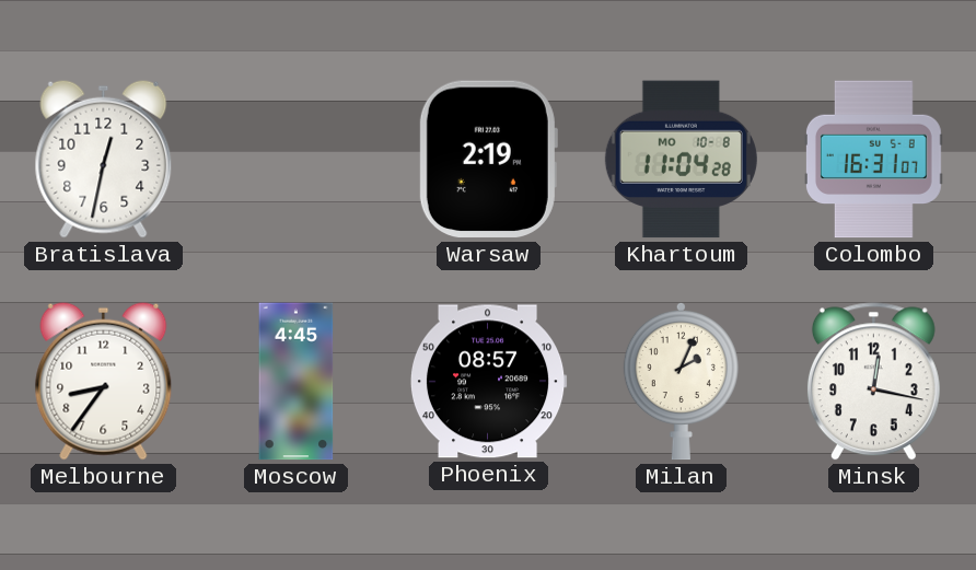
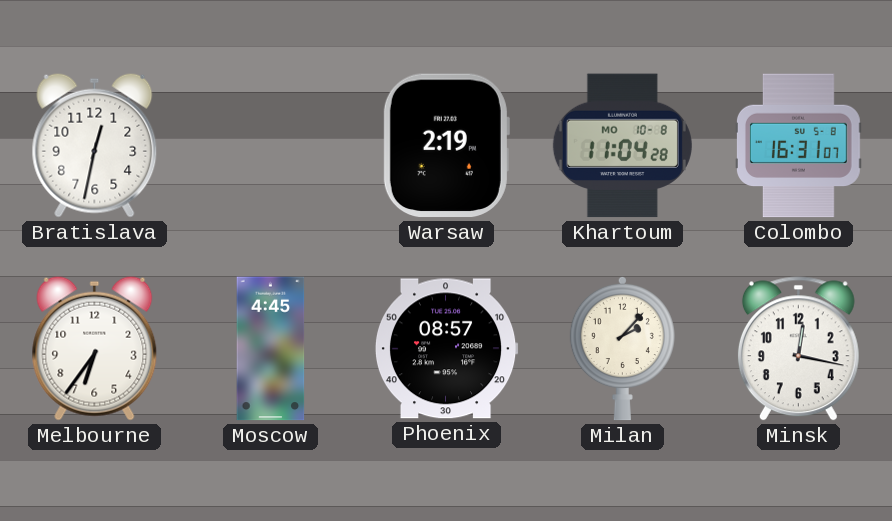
Melbourne: 8:36 -> 6:36
Milan: 2:04 -> 2:07
